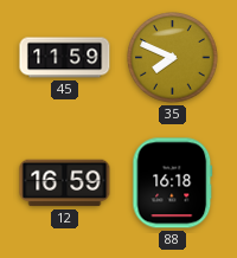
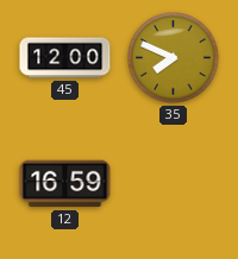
45: 11:59 -> 12:00
88: 16:18 -> none
